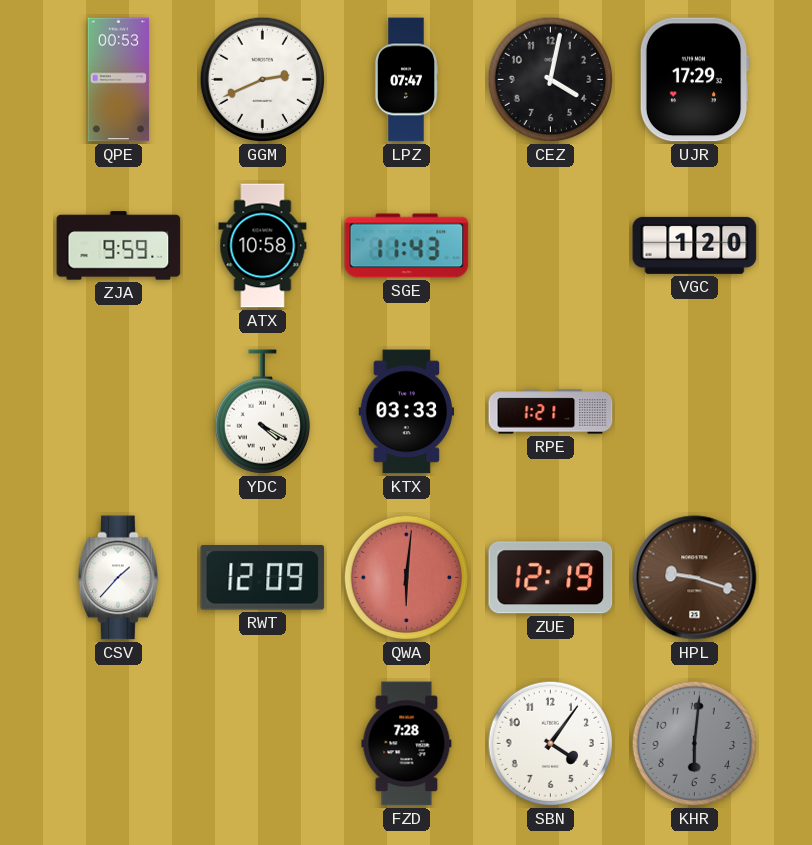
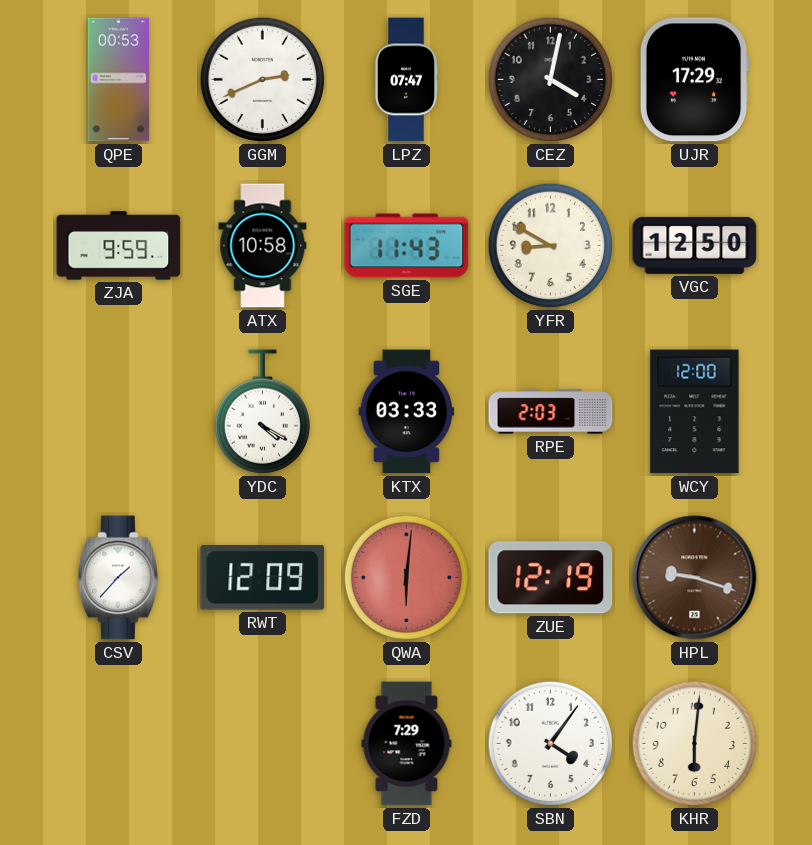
YFR: none -> 8:50
VGC: 1:20 -> 12:50
RPE: 1:21 -> 2:03
WCY: none -> 12:00
FZD: 7:28 -> 7:29
KHR dial: grey -> cream
